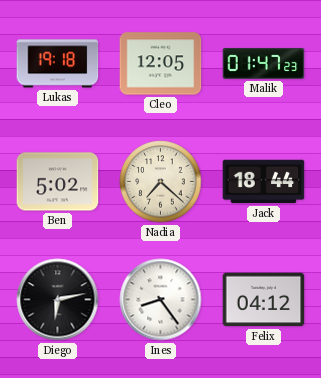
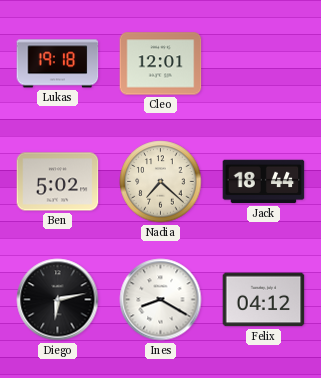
Cleo: 12:05 -> 12:01
Malik: 01:47 -> none
Ines: 8:24 -> 8:20
